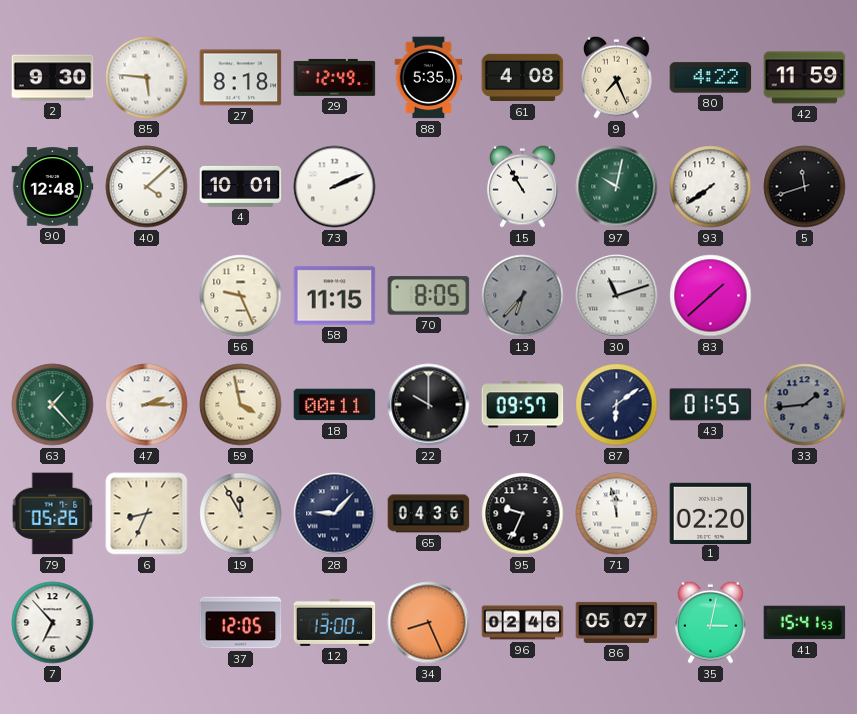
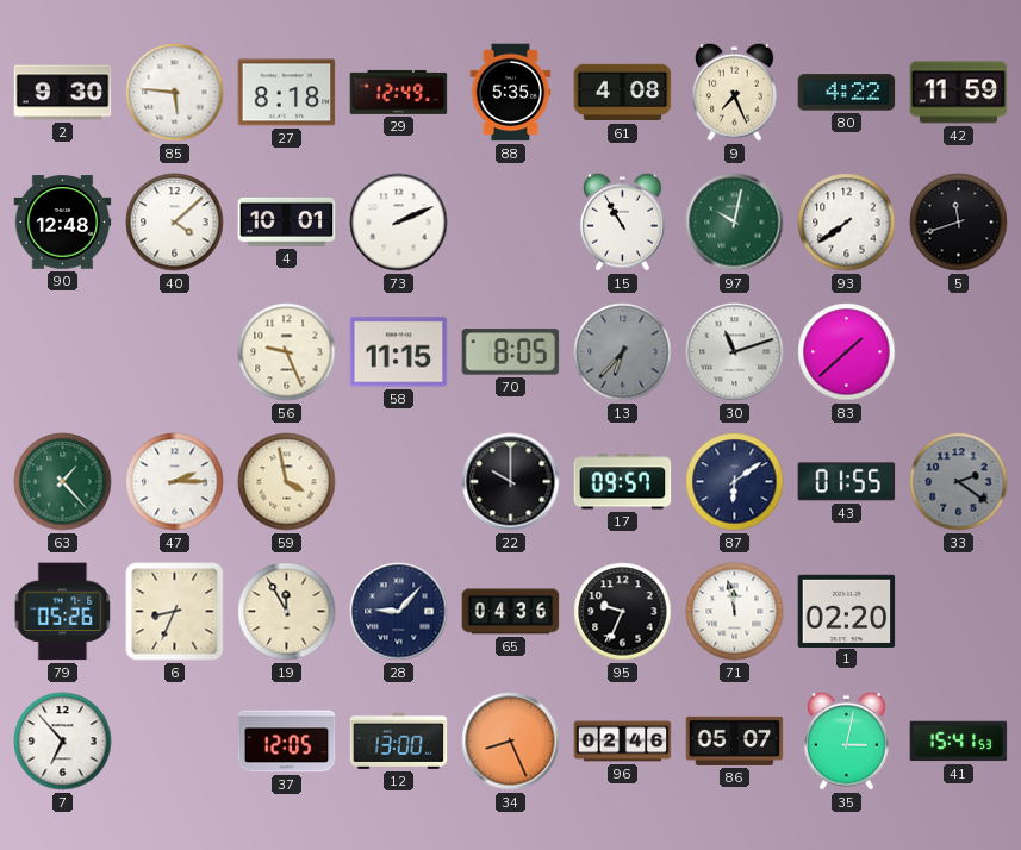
18: 00:11 -> none
33: 1:44 -> 2:21
